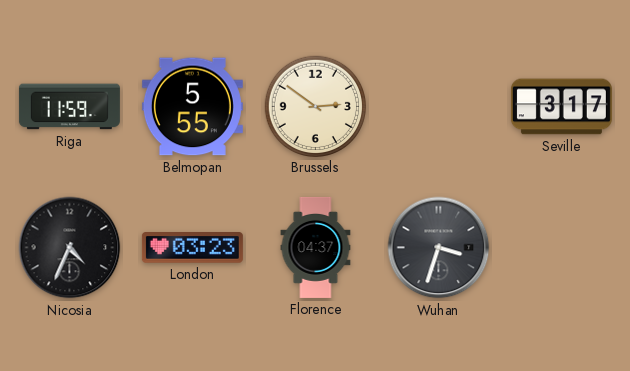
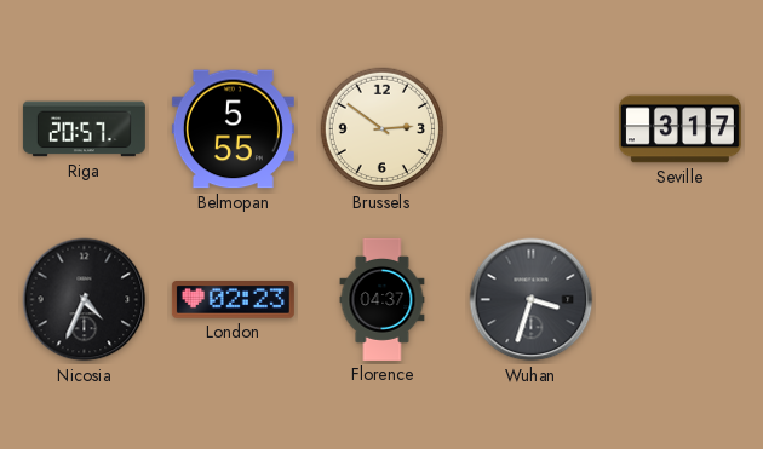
Riga: 11:59 -> 20:57
London: 03:23 -> 02:23
